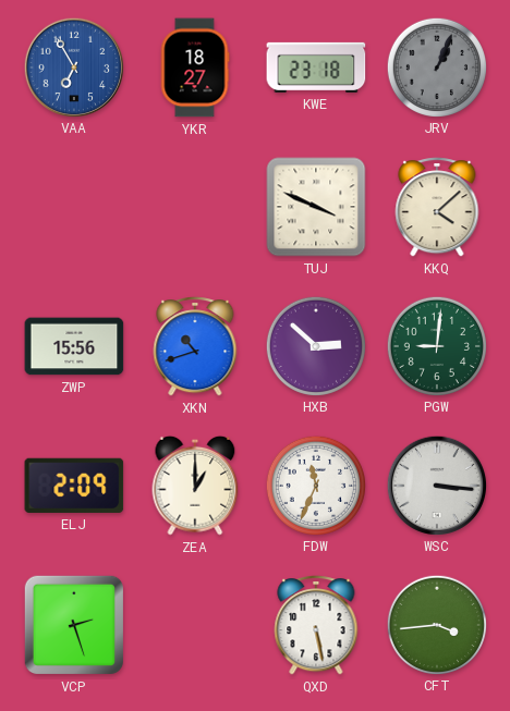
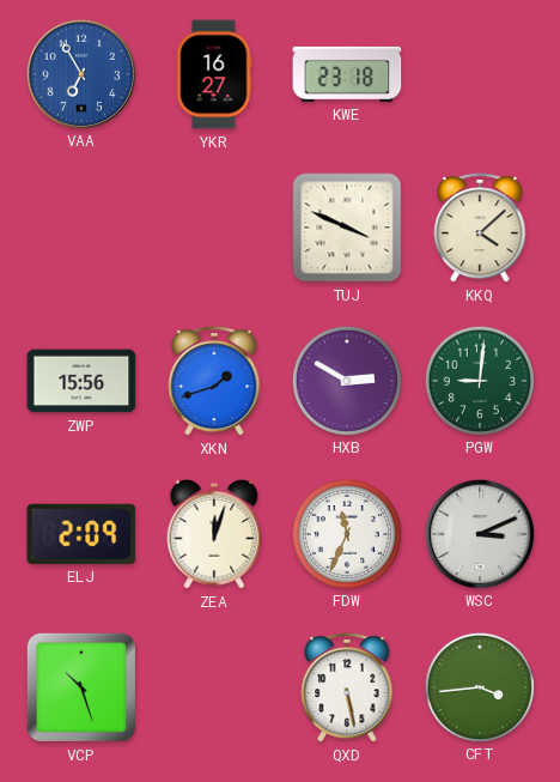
YKR: 18:27 -> 16:27
JRV: 1:04 -> none
XKN: 10:42 -> 1:42
HXB: 2:52 -> 2:50
ZEA: 1:00 -> 12:03
WSC: 3:16 -> 3:11
VCP: 2:27 -> 10:27
